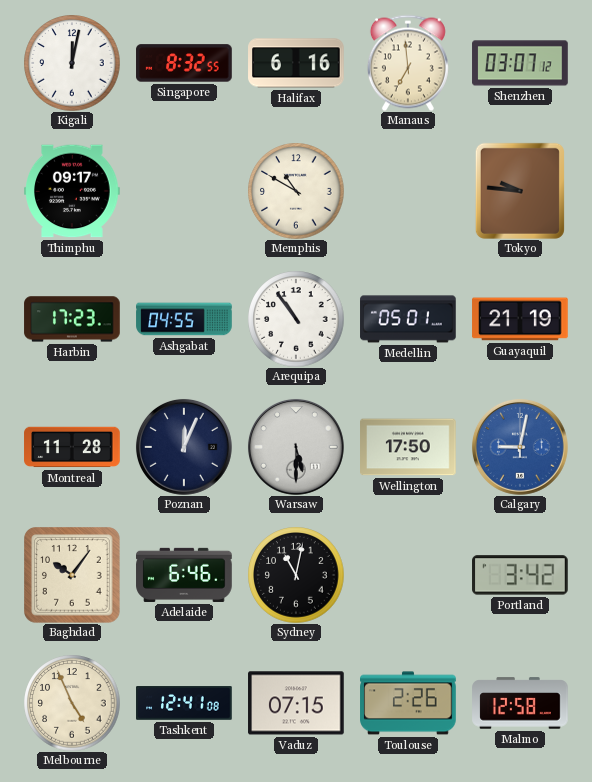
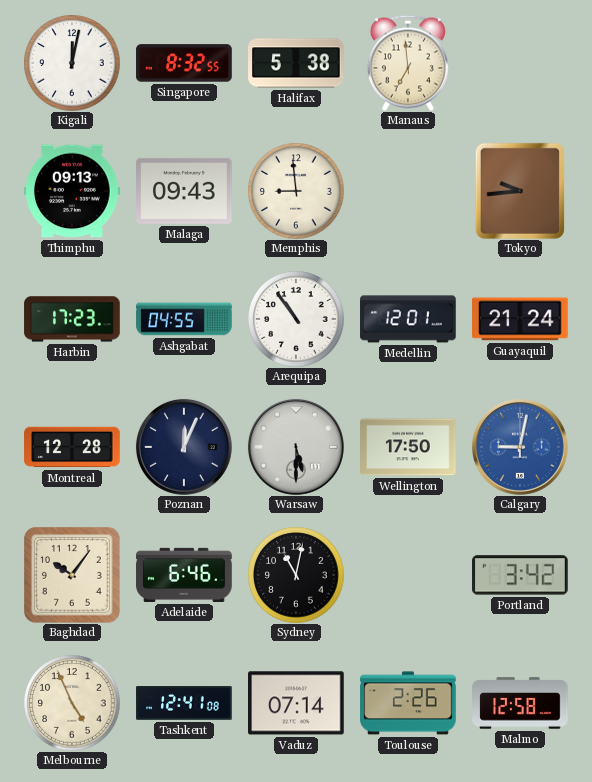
Halifax: 6:16 -> 5:38
Shenzhen: 03:07 -> none
Thimphu: 09:17 -> 09:13
Malaga: none -> 09:43
Memphis: 10:50 -> 8:59
Tokyo: 9:46 -> 9:44
Medellin: 05:01 -> 12:01
Guayaquil: 21:19 -> 21:24
Montreal: 11:28 -> 12:28
Vaduz: 07:15 -> 07:14
